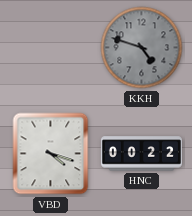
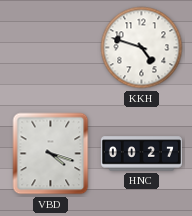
KKH dial: grey -> white
HNC: 00:22 -> 00:27
